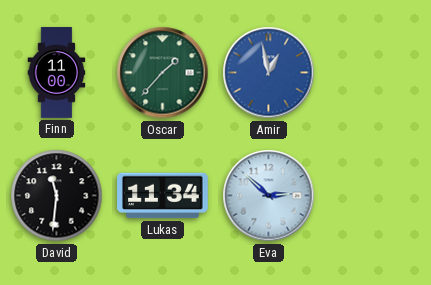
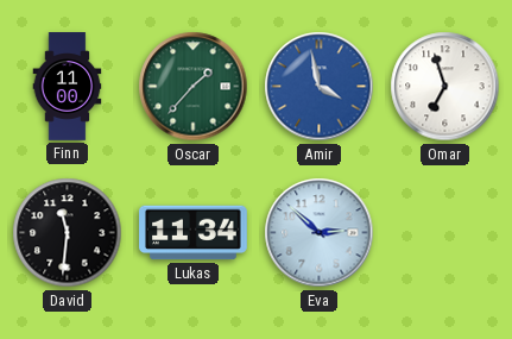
Amir: 12:58 -> 3:58
Omar: none -> 6:57
